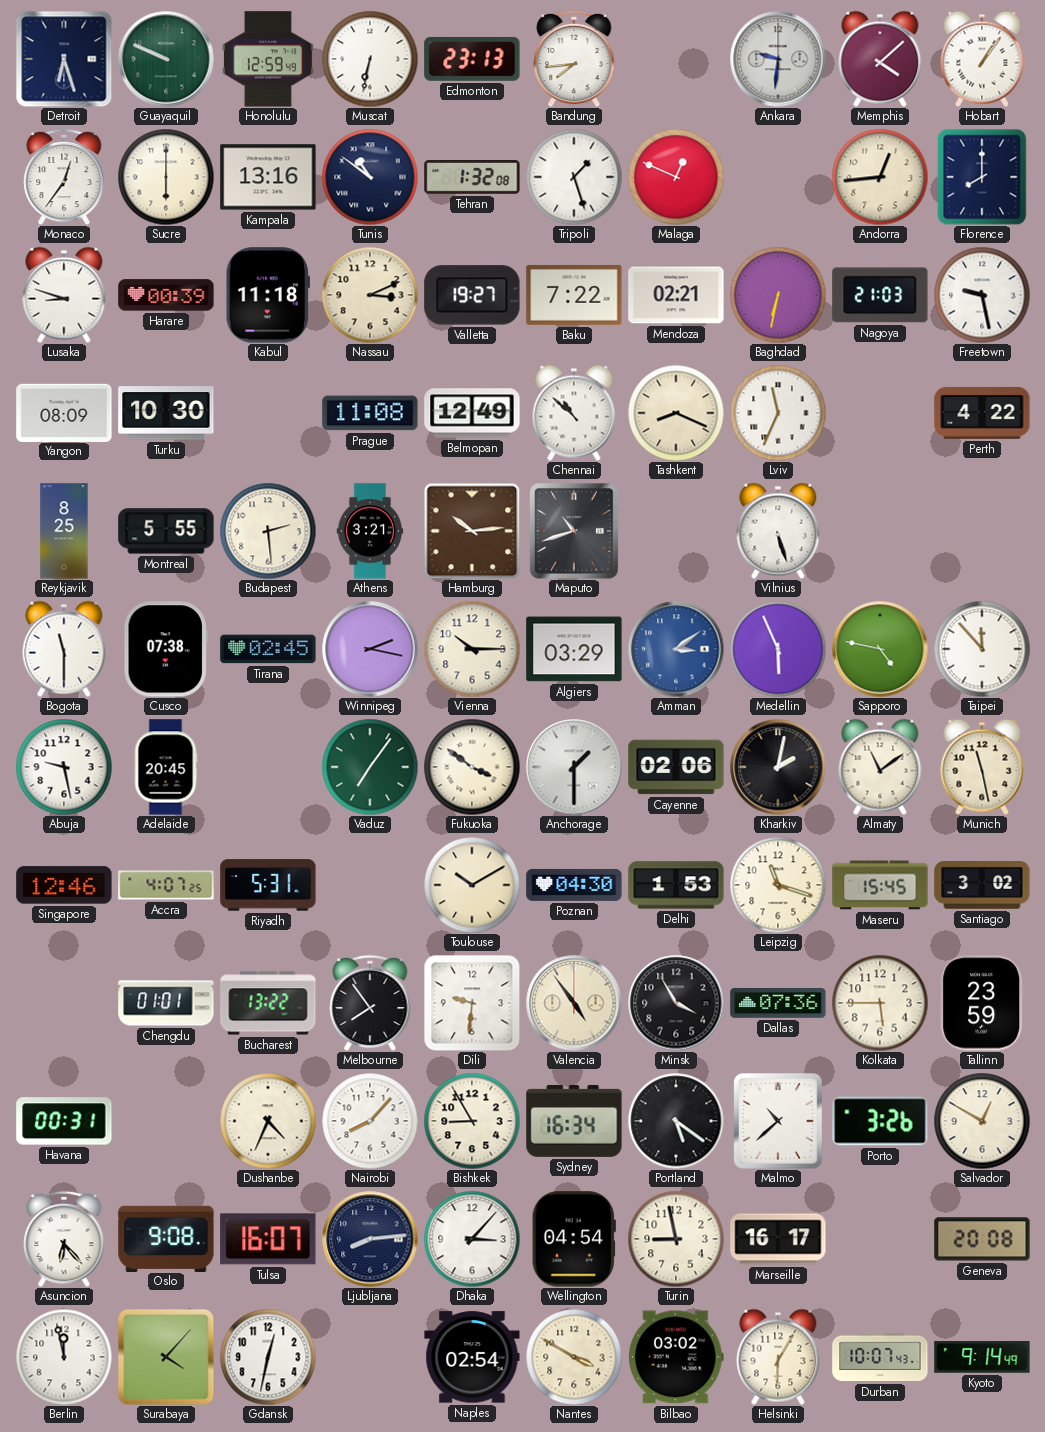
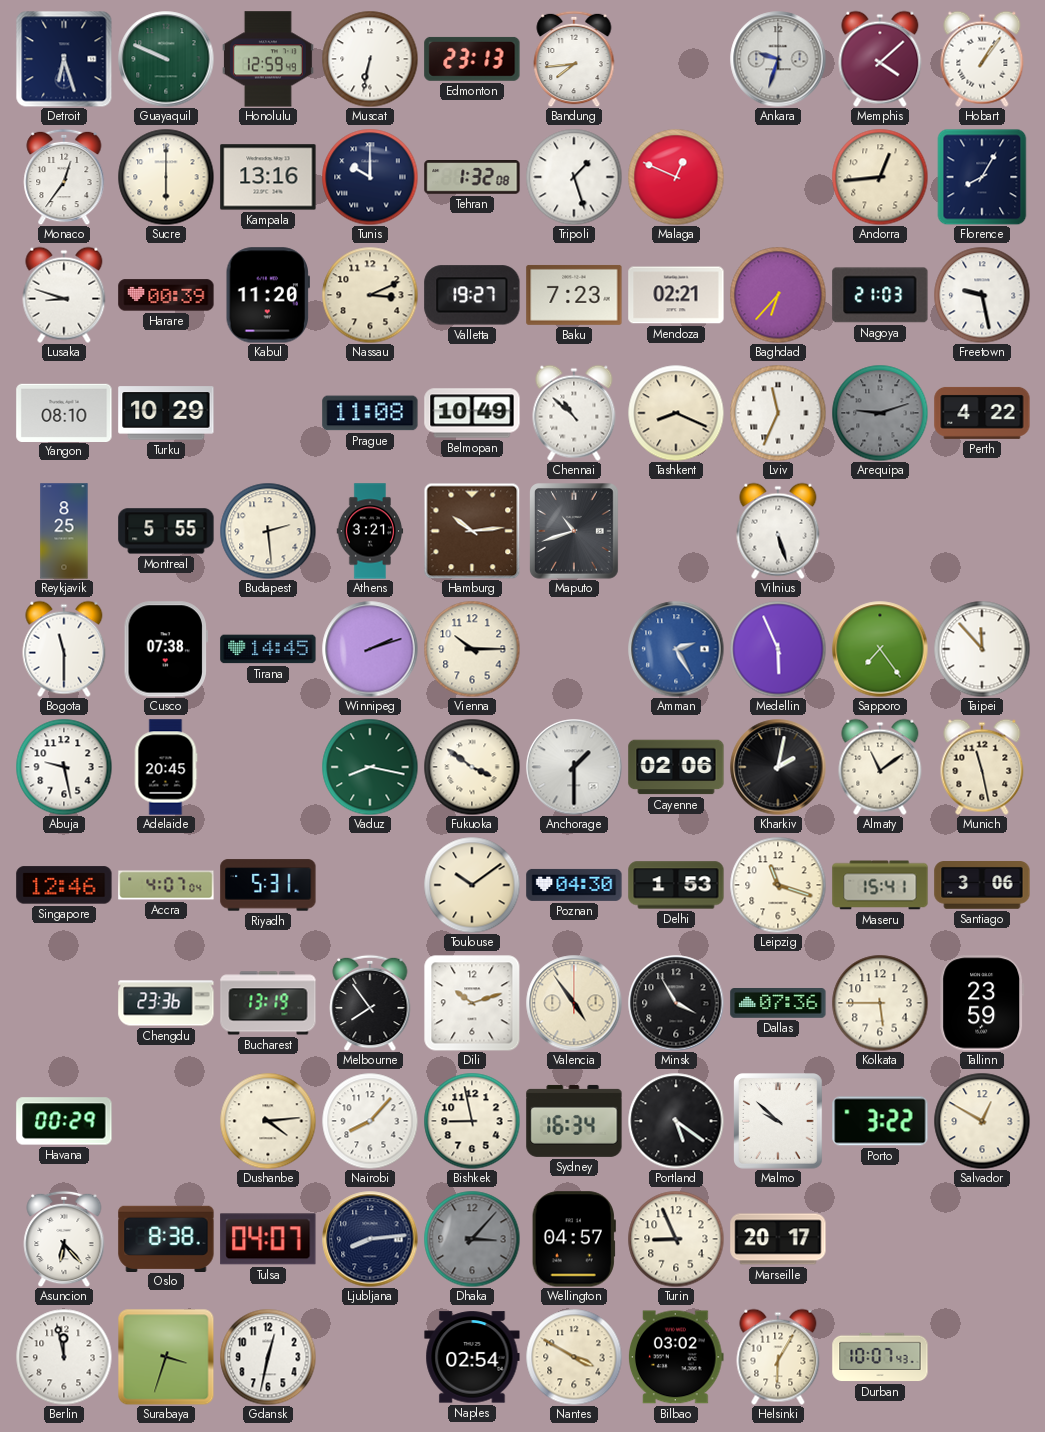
Ankara: 9:31 -> 9:33
Tunis: 10:51 -> 10:00
Florence: 8:00 -> 8:05
Kabul: 11:18 -> 11:20
Baku: 7:22 -> 7:23
Baghdad: 6:32 -> 6:37
Yangon: 08:09 -> 08:10
Turku: 10:30 -> 10:29
Belmopan: 12:49 -> 10:49
Arequipa: none -> 9:12
Tirana: 02:45 -> 14:45
Winnipeg: 2:17 -> 2:12
Algiers: 03:29 -> none
Amman: 3:09 -> 2:25
Sapporo: 4:47 -> 7:24
Vaduz: 7:06 -> 8:17
Accra: 4:07:25 -> 4:07:04
Toulouse: 10:10 -> 10:09
Maseru: 15:45 -> 15:41
Santiago: 3:02 -> 3:06
Chengdu: 01:01 -> 23:36
Bucharest: 13:22 -> 13:19
Dili: 9:31 -> 10:12
Havana: 00:31 -> 00:29
Dushanbe: 4:34 -> 4:14
Bishkek: 8:55 -> 8:58
Malmo: 10:38 -> 9:52
Porto: 3:26 -> 3:22
Oslo: 9:08 -> 8:38
Tulsa: 16:07 -> 04:07
Dhaka dial: white -> grey
Wellington: 04:54 -> 04:57
Turin: 8:58 -> 8:56
Marseille: 16:17 -> 20:17
Geneva: 20:08 -> none
Surabaya: 4:07 -> 3:33
Kyoto: 9:14 -> none
